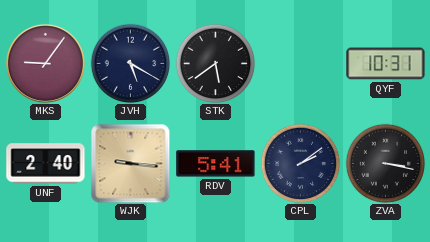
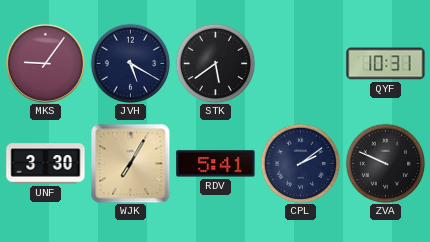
UNF: 2:40 -> 3:30
WJK: 9:16 -> 7:05
ZVA: 3:17 -> 9:49
